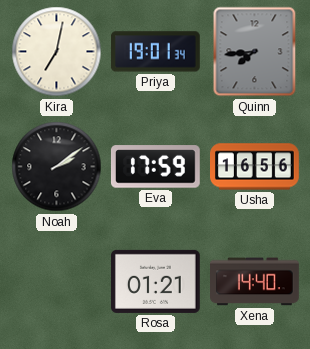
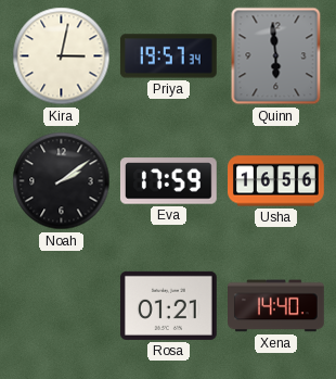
Kira: 7:02 -> 3:02
Priya: 19:01 -> 19:57
Quinn: 7:44 -> 5:59
